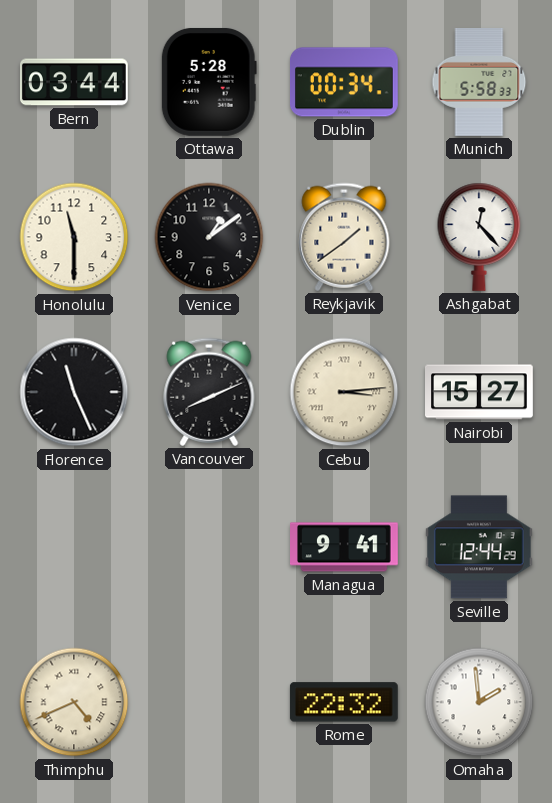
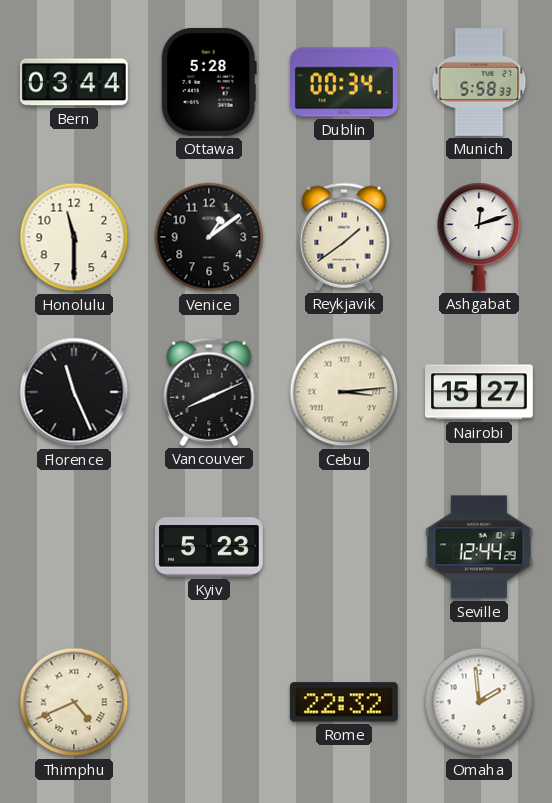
Ashgabat: 12:23 -> 12:12
Kyiv: none -> 5:23
Managua: 9:41 -> none
